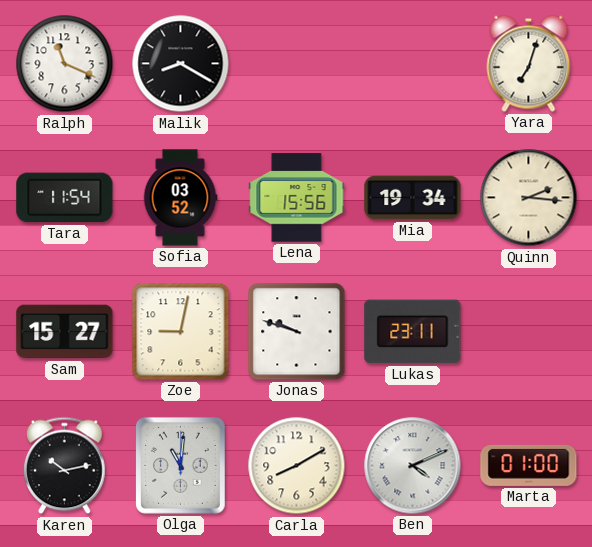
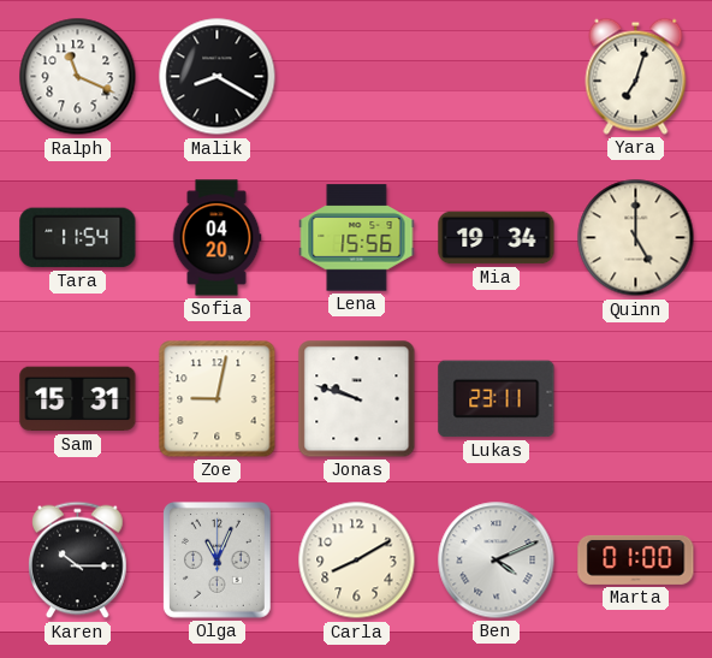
Sofia: 03:52 -> 04:20
Quinn: 2:16 -> 5:00
Sam: 15:27 -> 15:31
Karen: 10:13 -> 10:15
Olga: 11:01 -> 11:04
